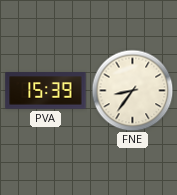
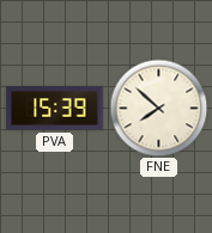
FNE: 8:36 -> 7:52
